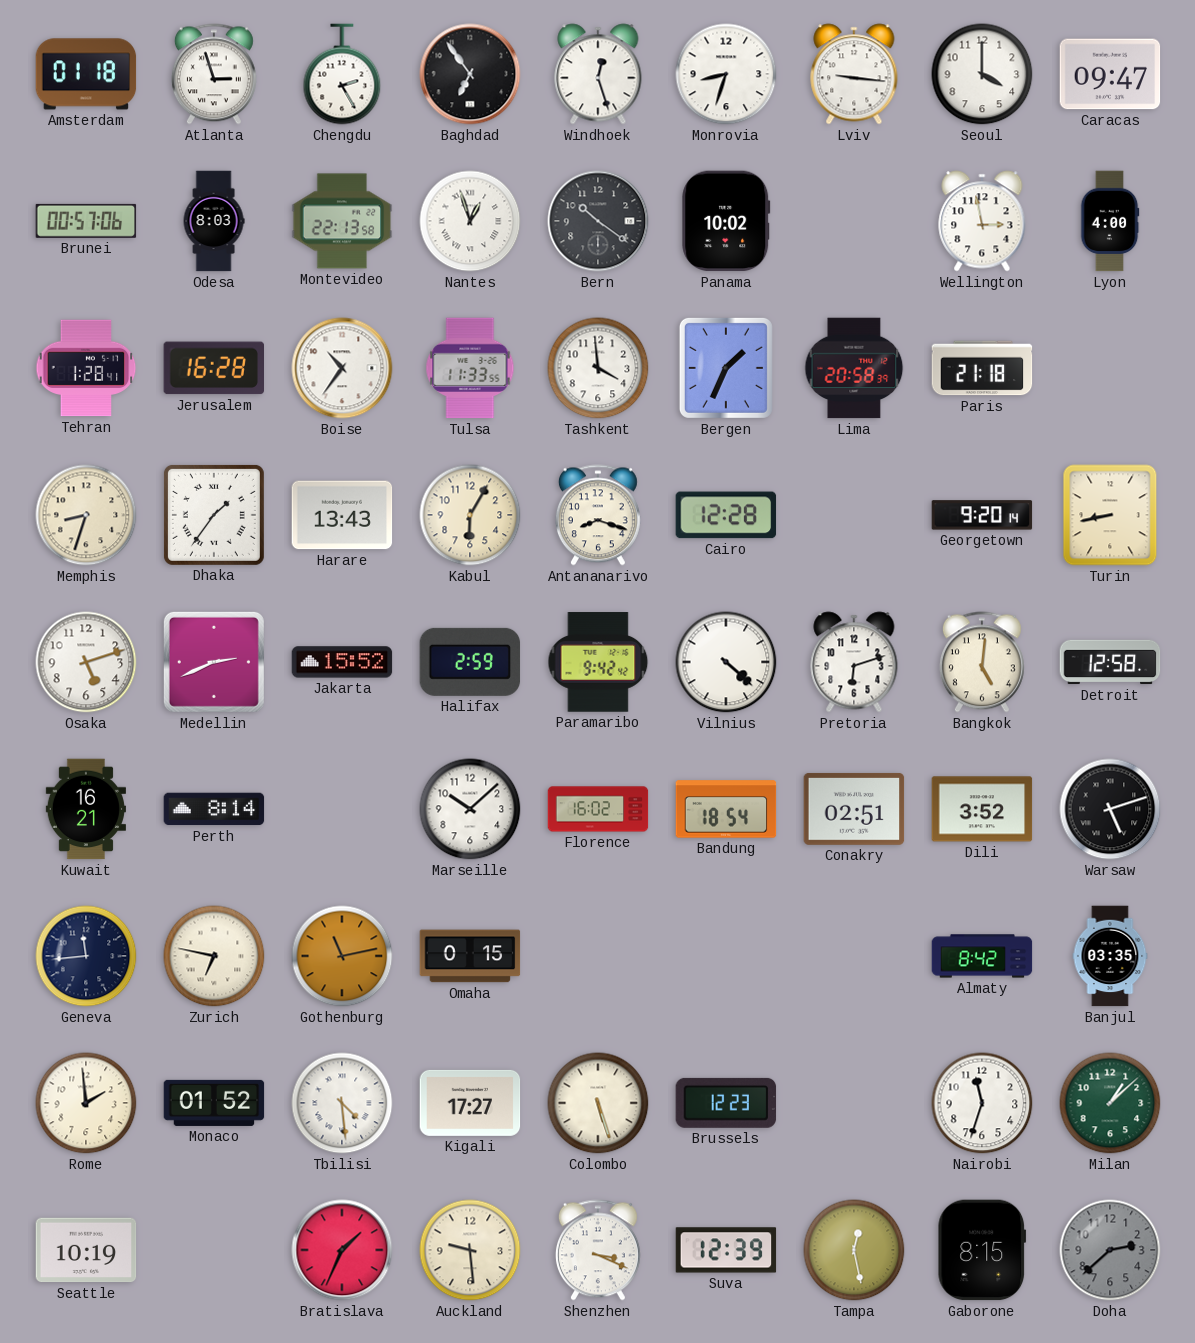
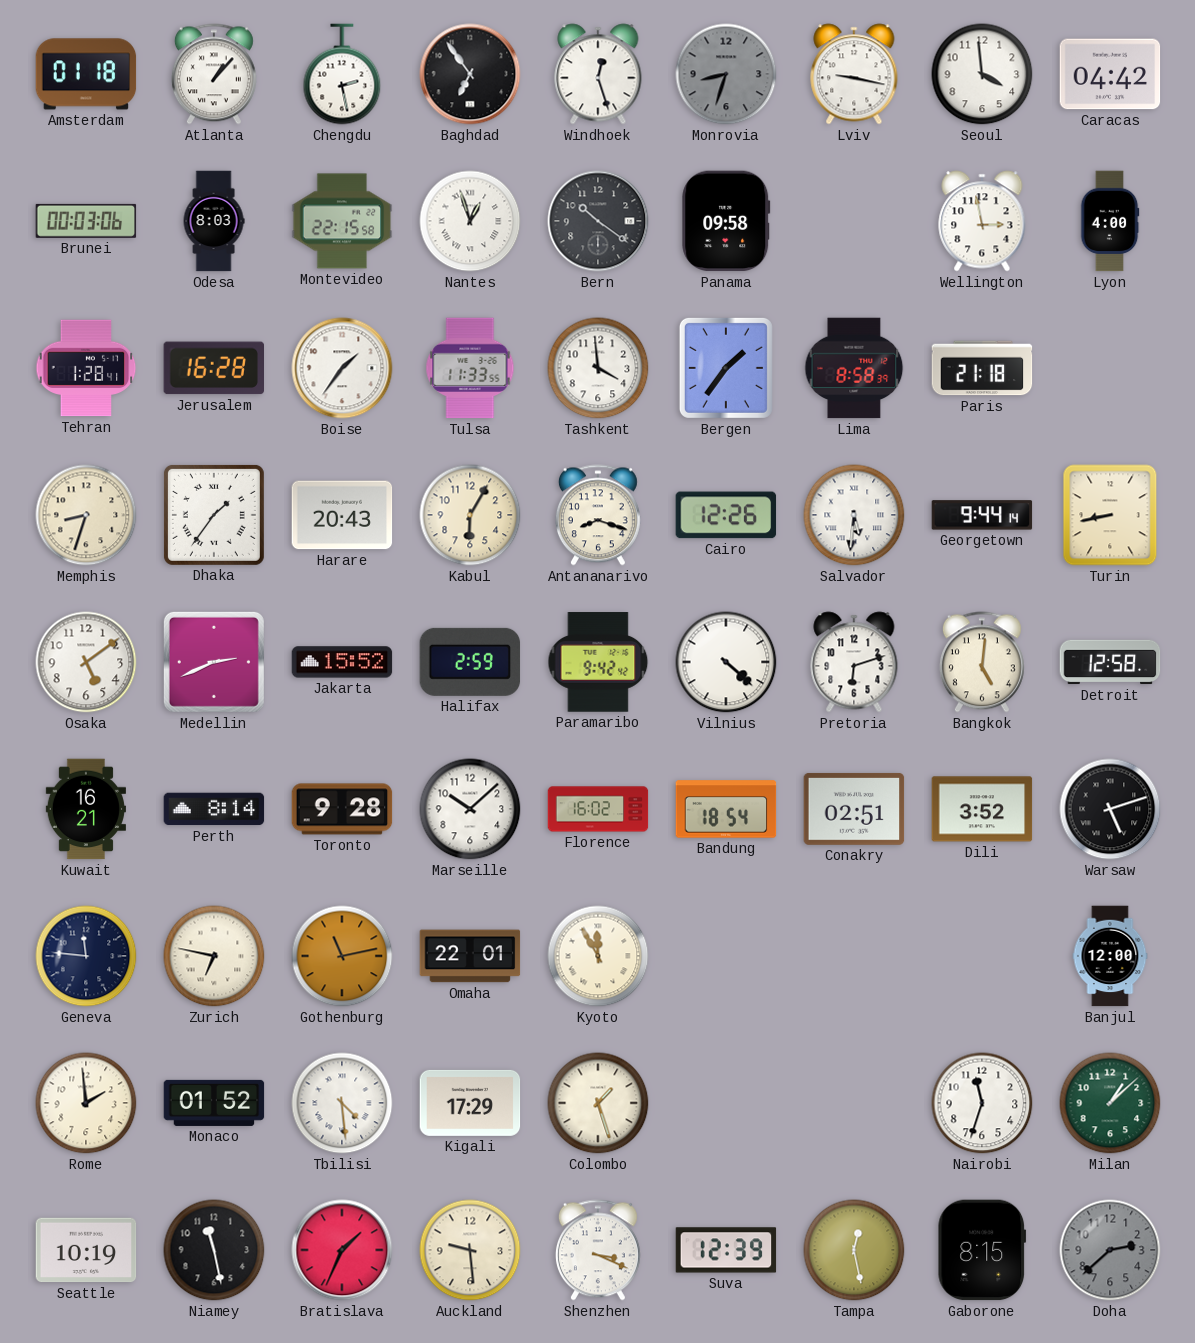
Atlanta: 2:57 -> 1:07
Chengdu: 2:25 -> 2:28
Monrovia dial: white -> grey
Lviv: 9:16 -> 9:17
Seoul: 4:00 -> 3:59
Caracas: 09:47 -> 04:42
Brunei: 00:57 -> 00:03
Montevideo: 22:13 -> 22:15
Panama: 10:02 -> 09:58
Boise: 10:36 -> 1:36
Bergen: 1:34 -> 1:36
Lima: 20:58 -> 8:58
Harare: 13:43 -> 20:43
Cairo: 12:28 -> 12:26
Salvador: none -> 5:31
Georgetown: 9:20 -> 9:44
Osaka: 5:12 -> 5:09
Toronto: none -> 9:28
Geneva: 11:44 -> 11:46
Omaha: 0:15 -> 22:01
Kyoto: none -> 11:55
Almaty: 8:42 -> none
Banjul: 03:35 -> 12:00
Kigali: 17:27 -> 17:29
Colombo: 5:27 -> 1:27
Brussels: 12:23 -> none
Niamey: none -> 11:28
